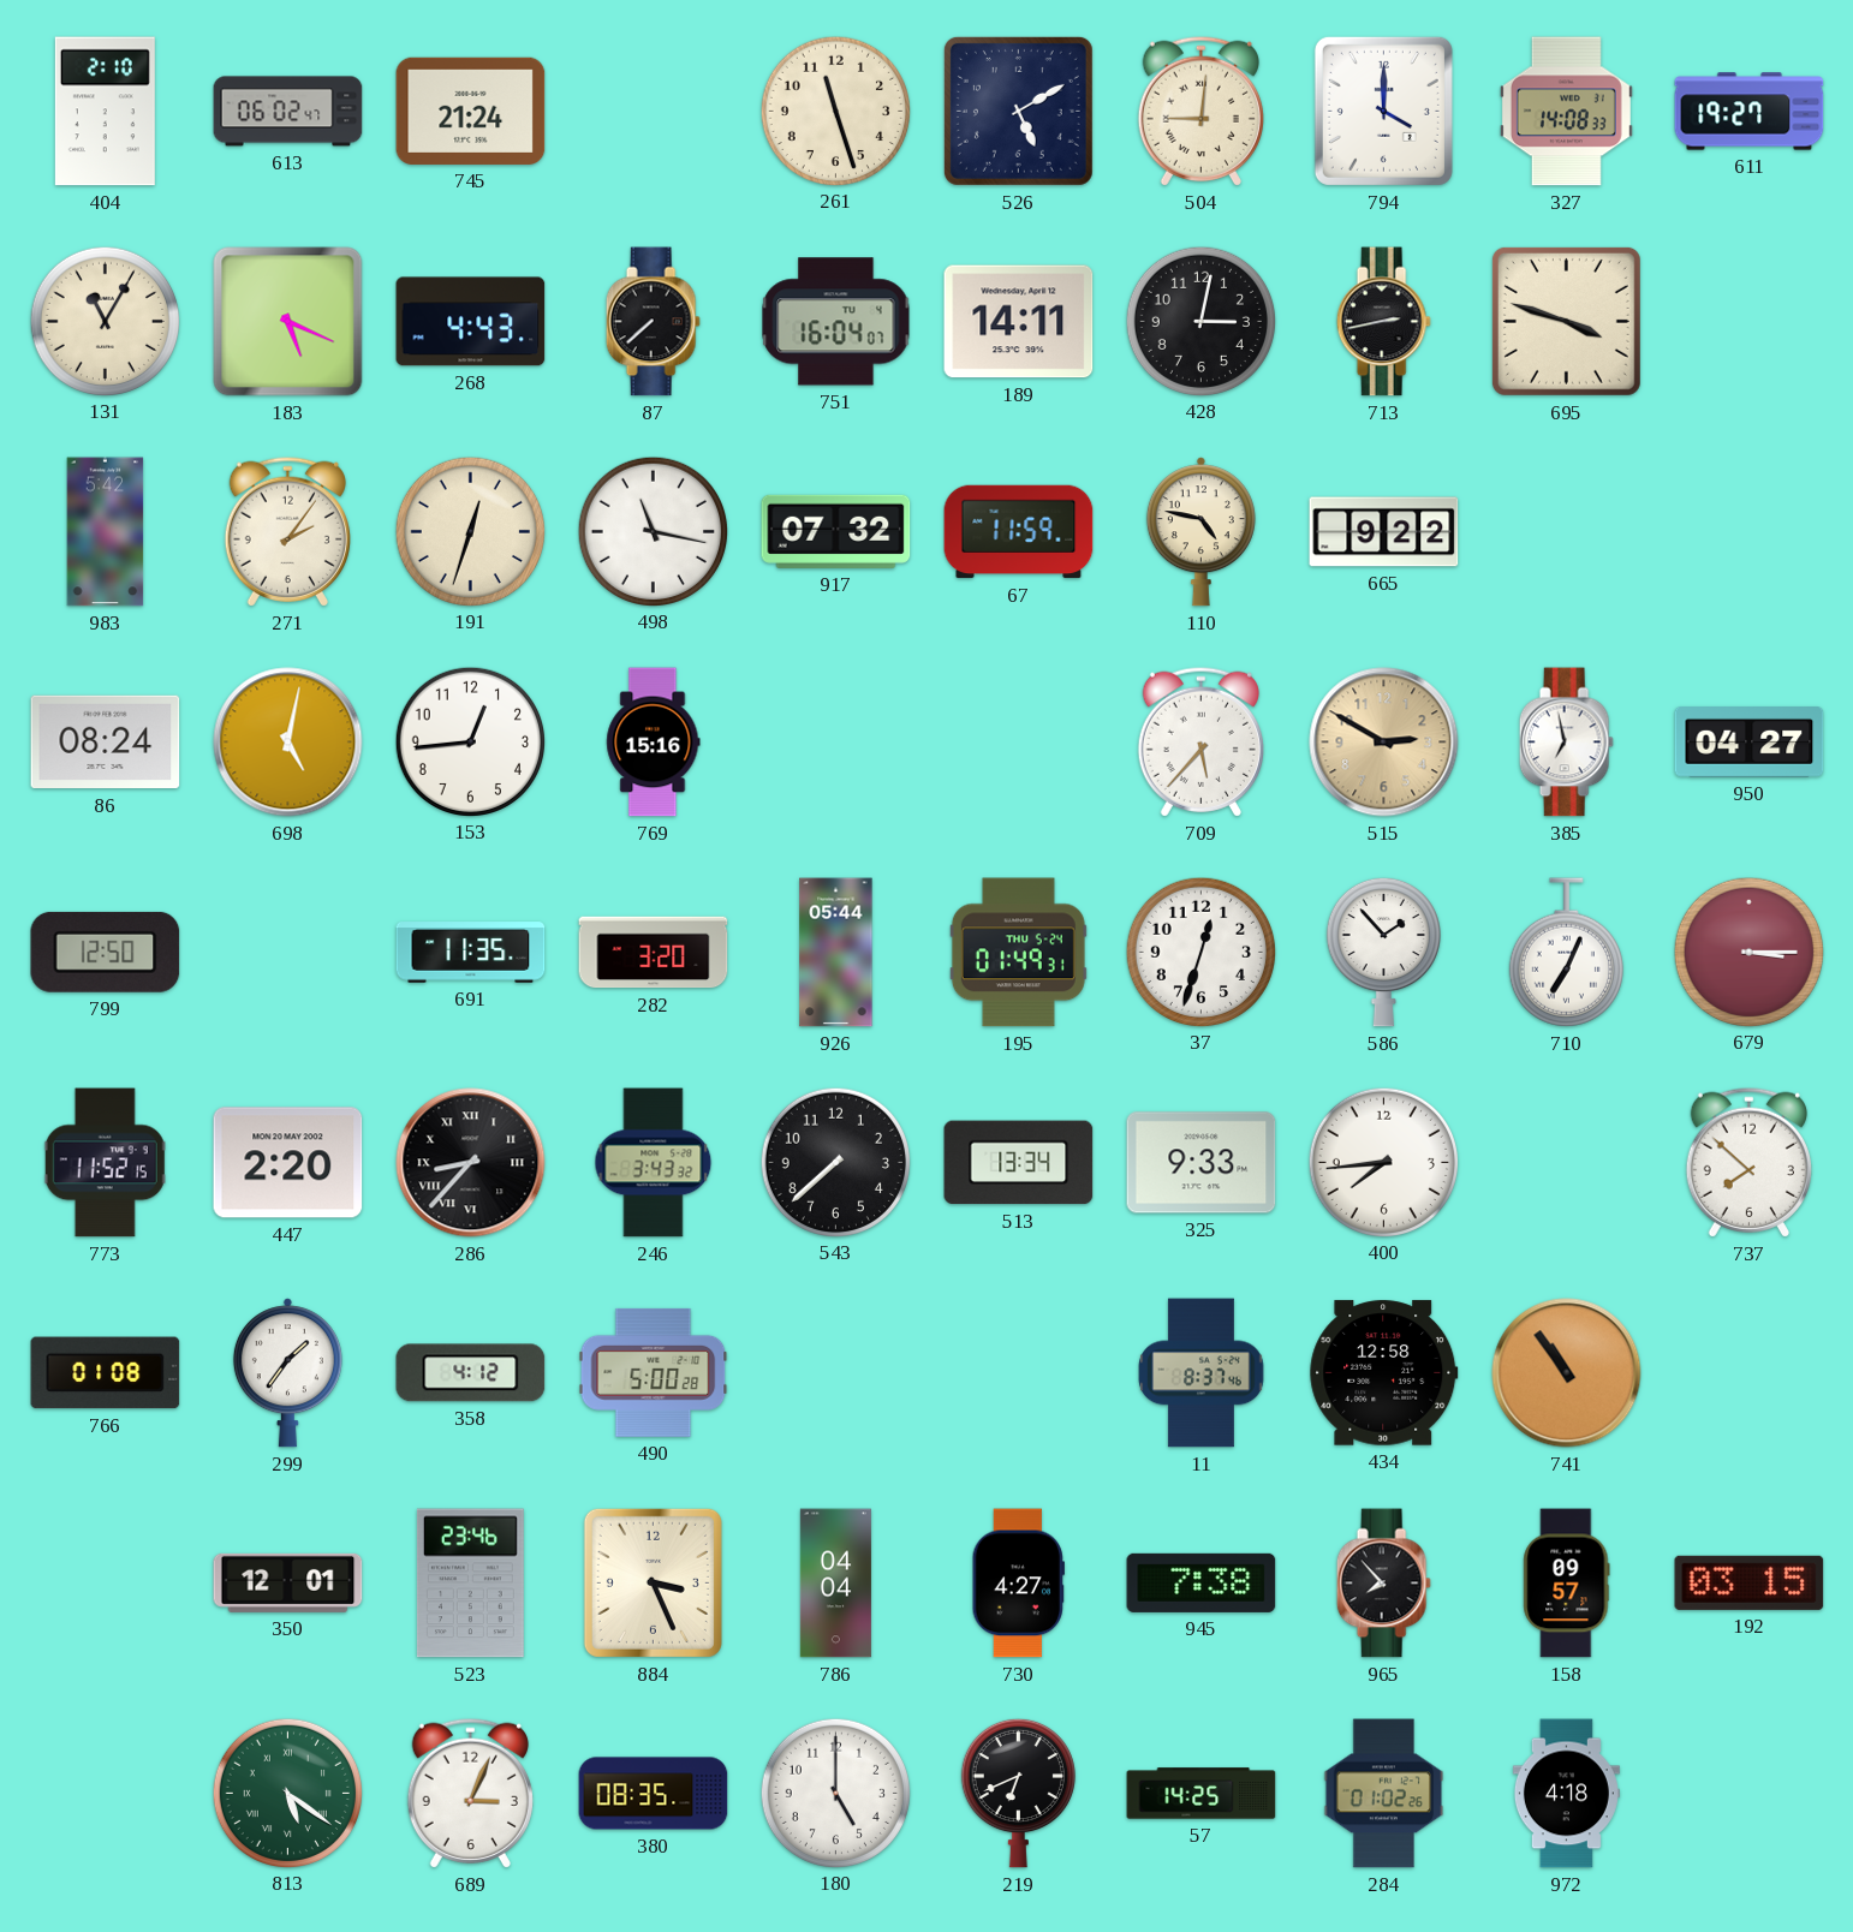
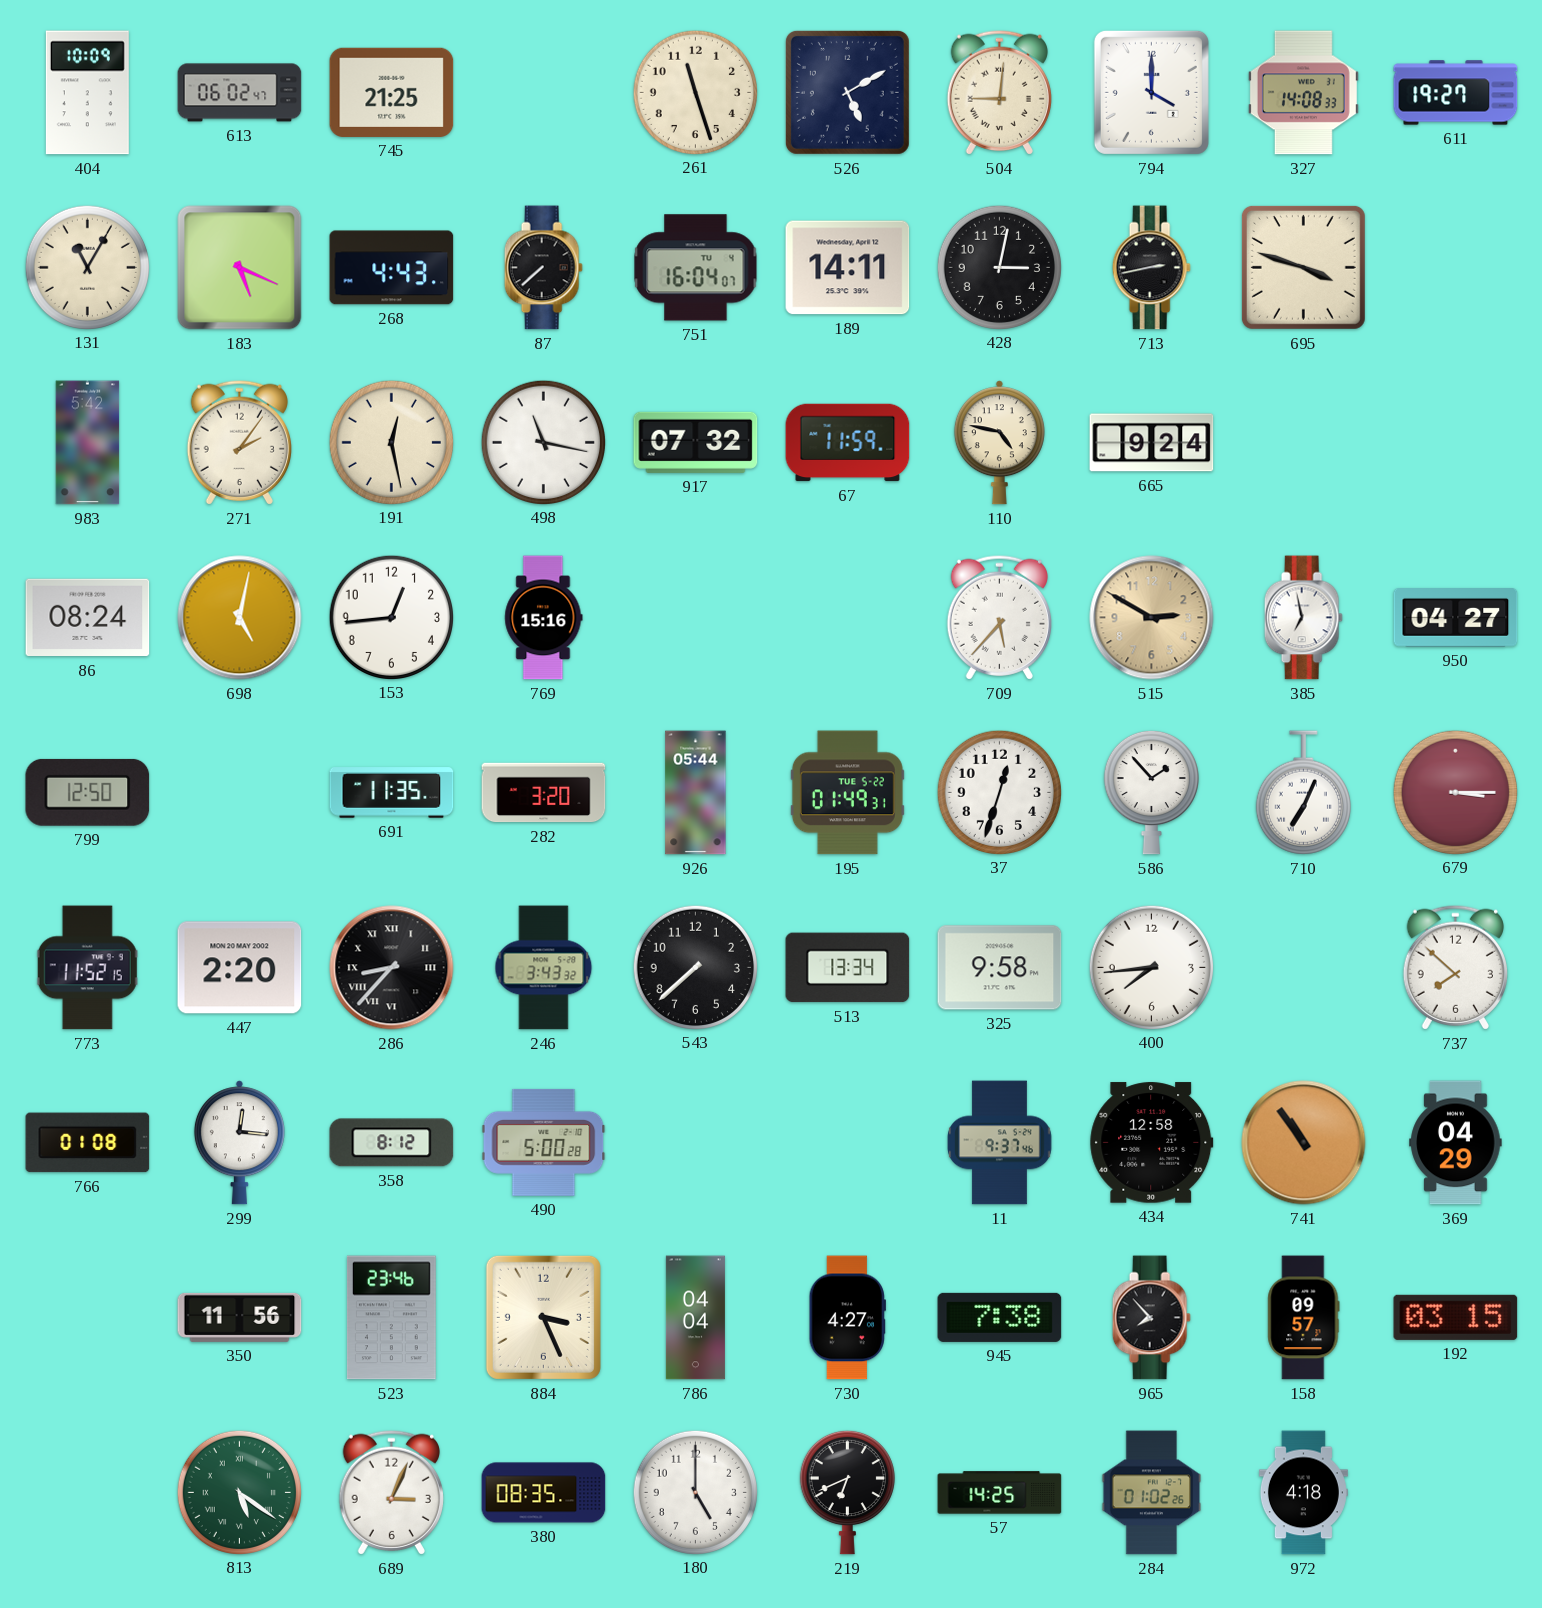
404: 2:10 -> 10:09
745: 21:24 -> 21:25
191: 12:33 -> 12:28
665: 9:22 -> 9:24
195 date: THU 5-24 -> TUE 5-22
325: 9:33 -> 9:58
299: 1:36 -> 12:16
358: 4:12 -> 8:12
11: 8:37 -> 9:37
369: none -> 04:29
350: 12:01 -> 11:56
